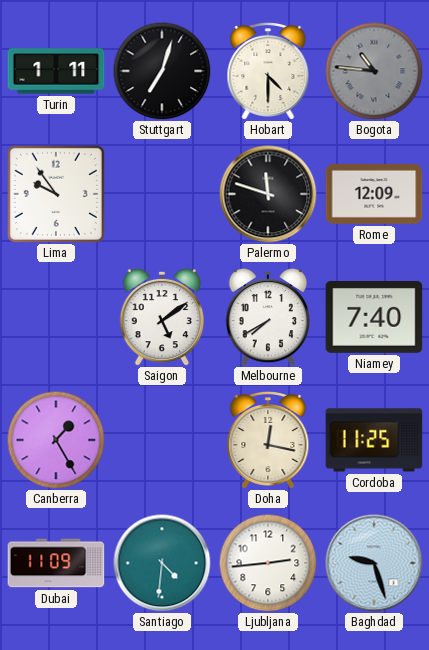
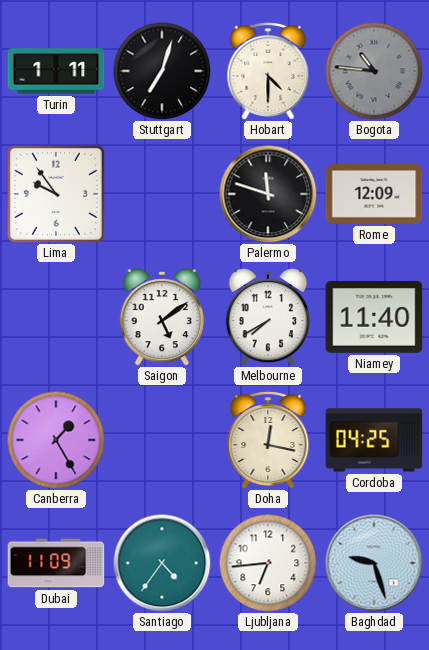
Niamey: 7:40 -> 11:40
Cordoba: 11:25 -> 04:25
Santiago: 4:31 -> 4:36
Ljubljana: 2:44 -> 6:44
